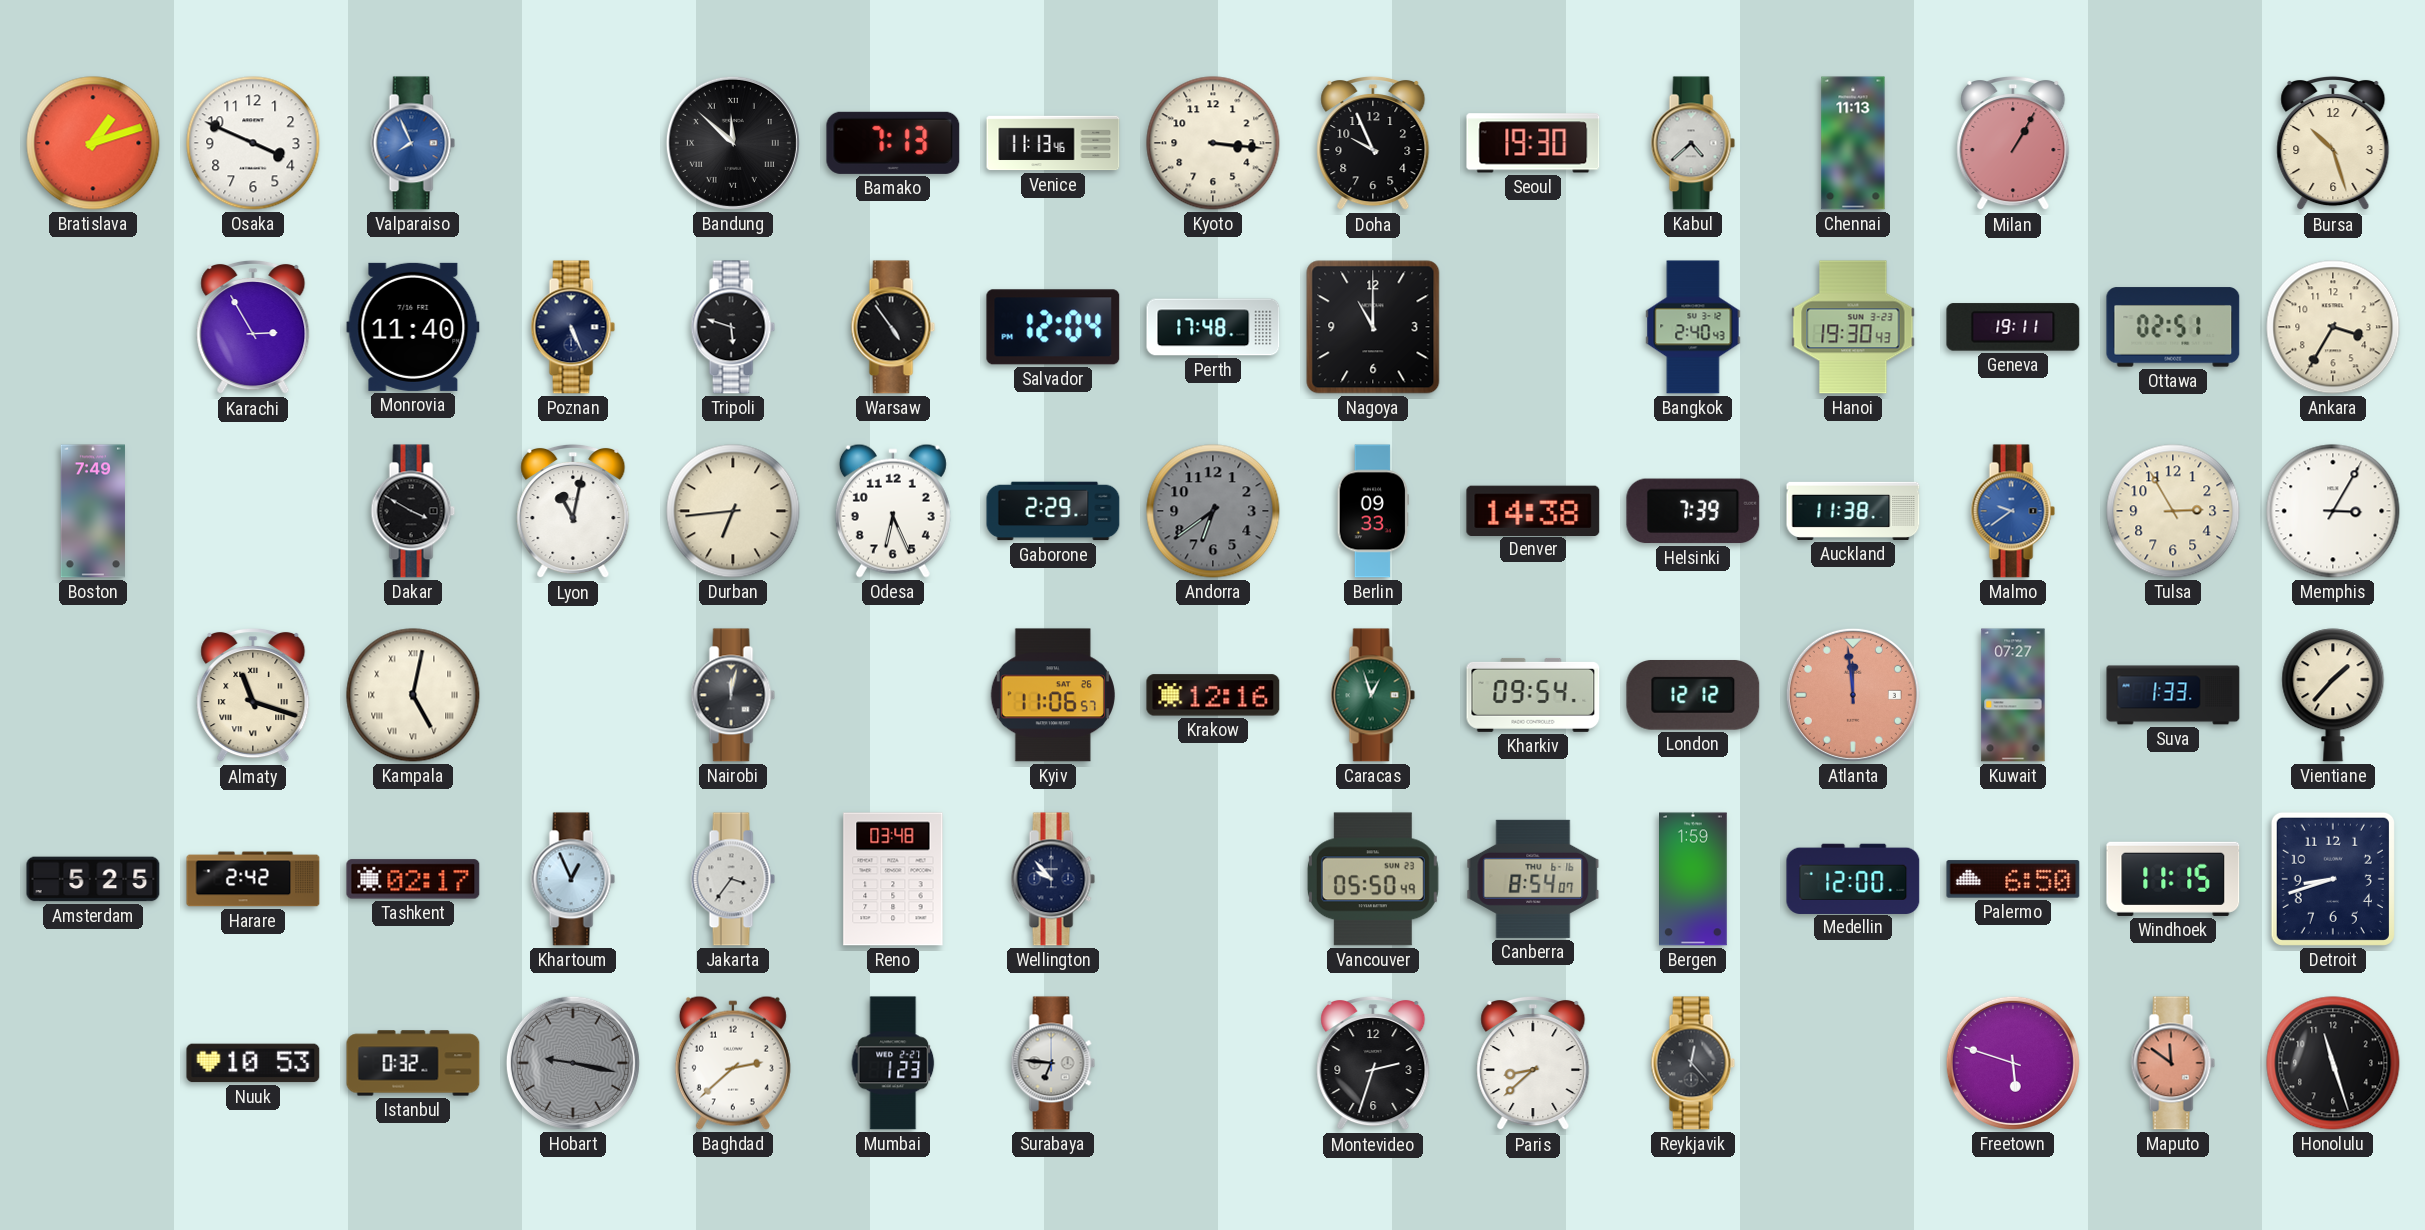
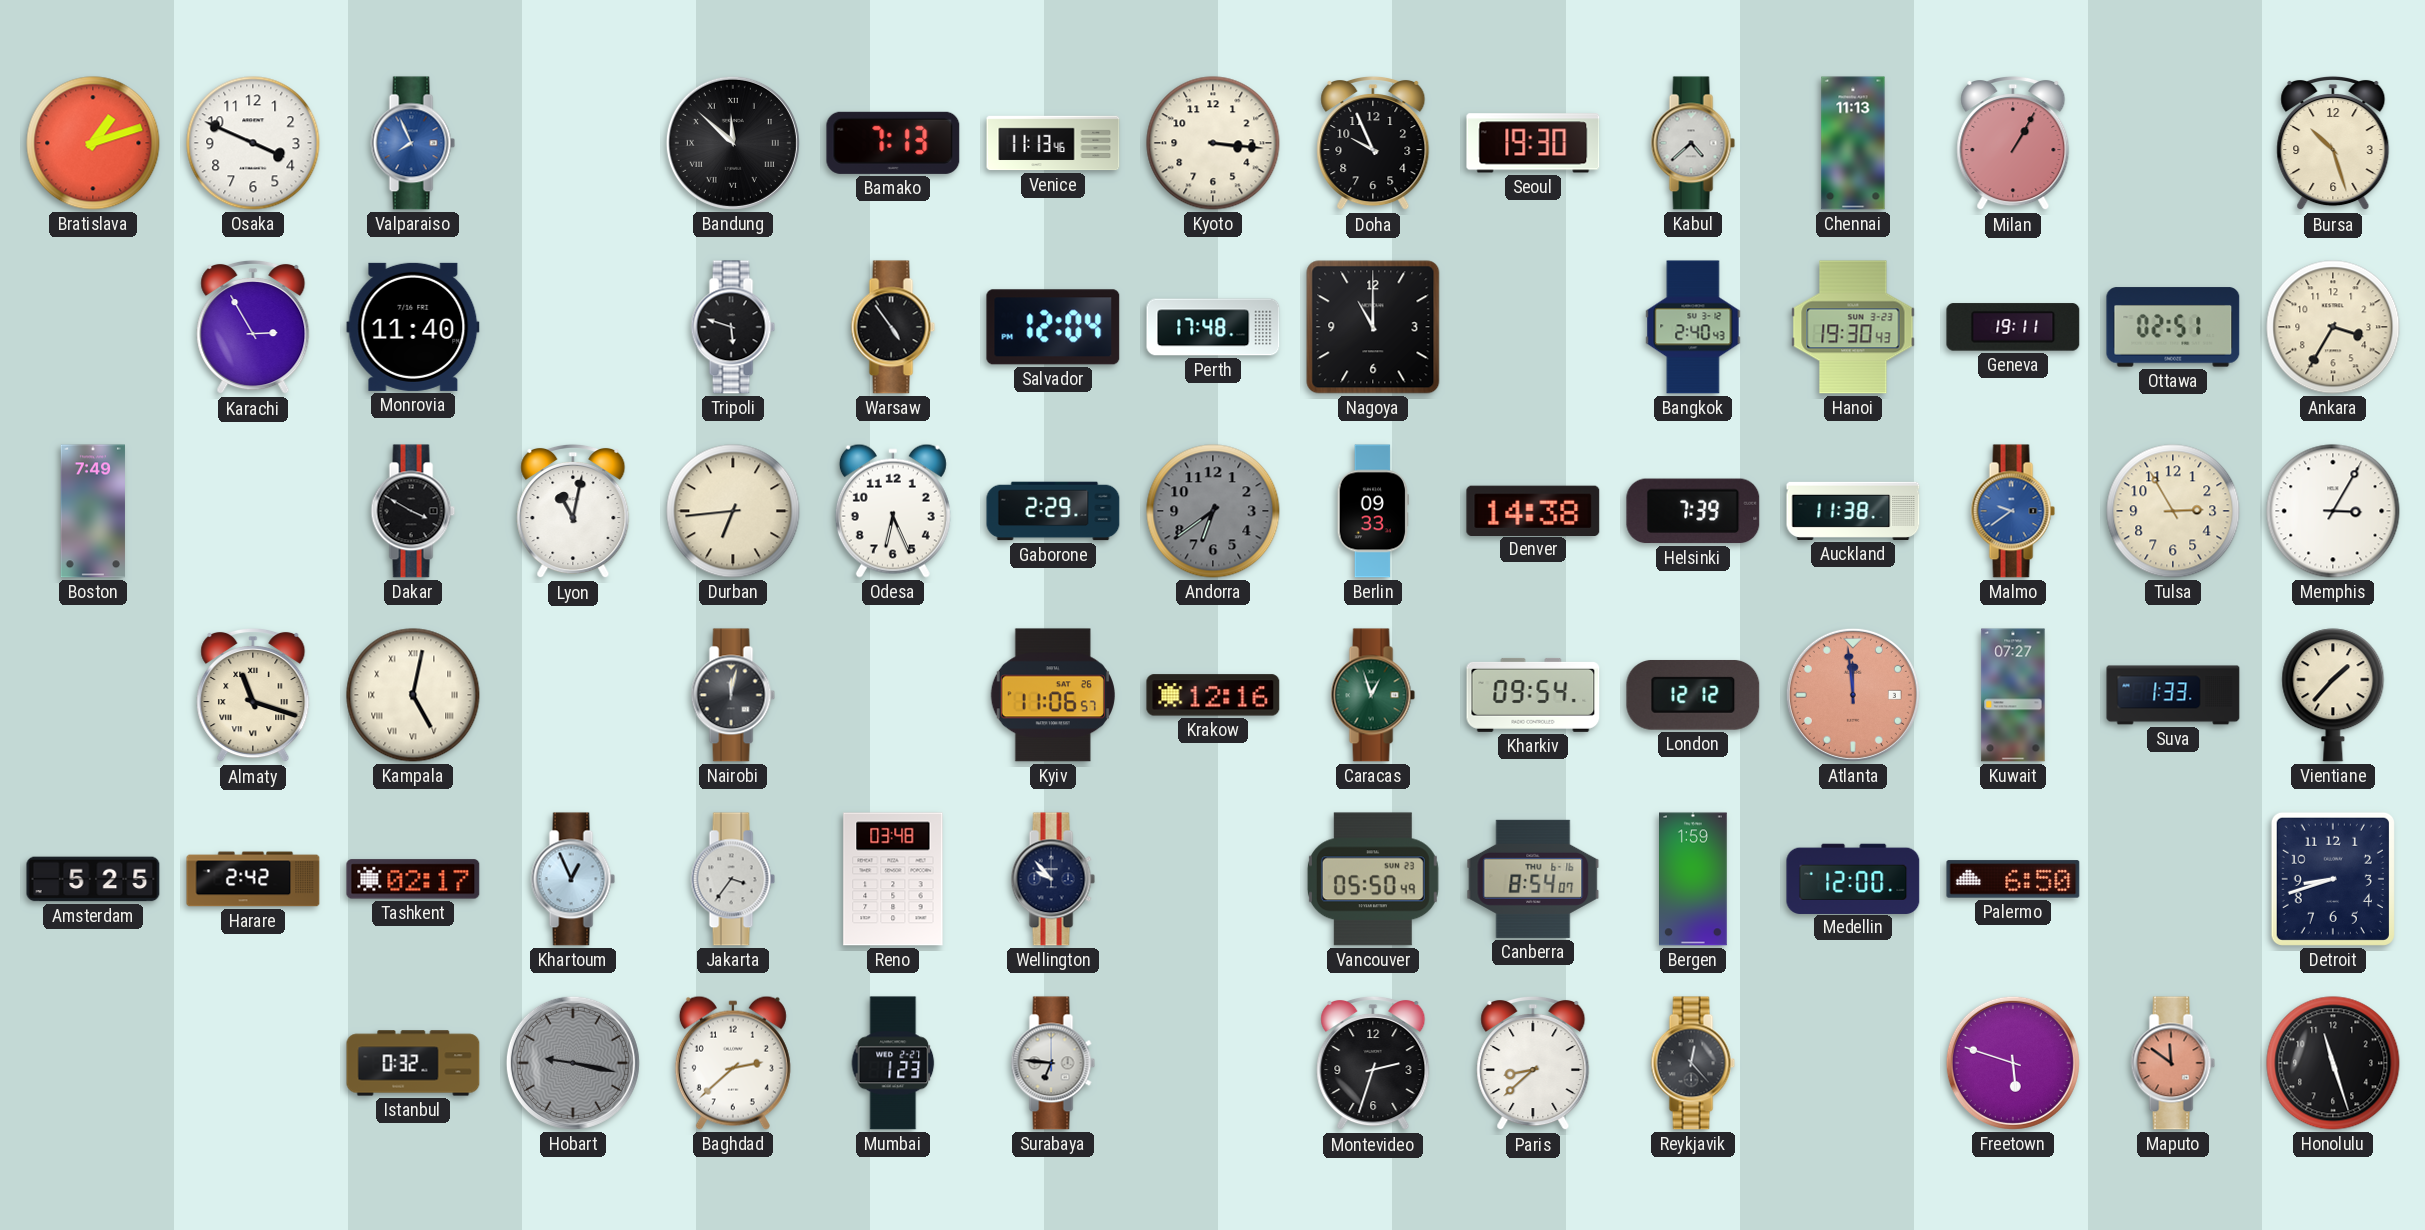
Poznan: 5:26 -> none
Windhoek: 11:15 -> none
Nuuk: 10:53 -> none
